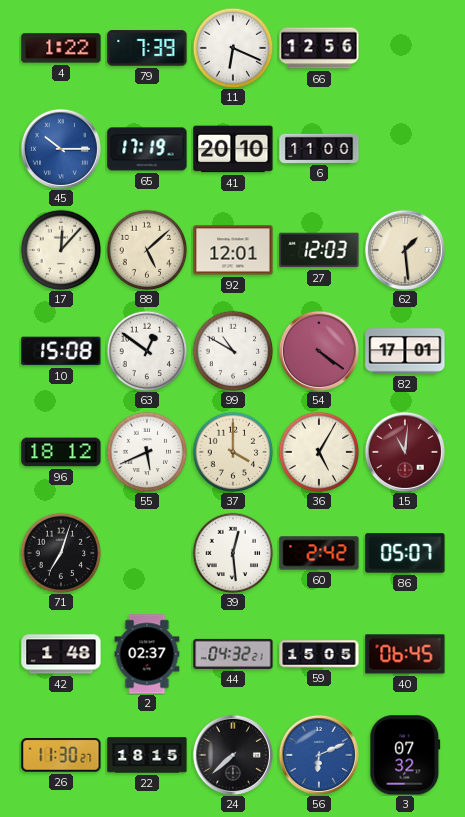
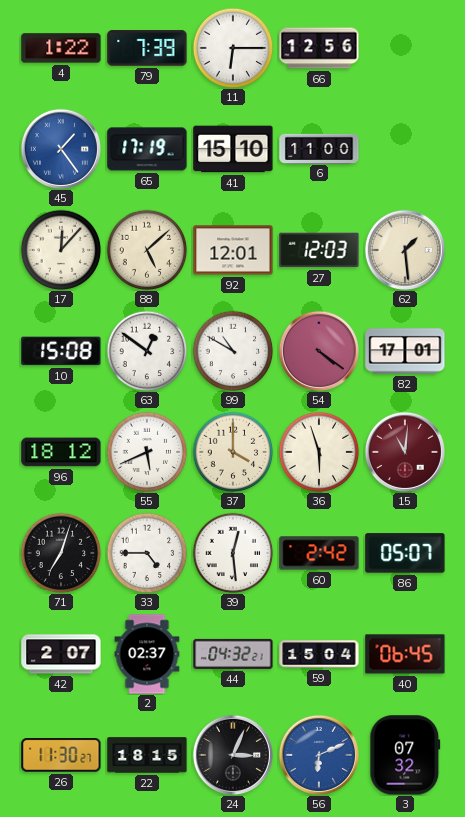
11: 6:19 -> 6:15
45: 10:15 -> 1:24
41: 20:10 -> 15:10
36: 5:05 -> 5:57
33: none -> 4:45
42: 1:48 -> 2:07
59: 15:05 -> 15:04
24: 7:38 -> 3:04
